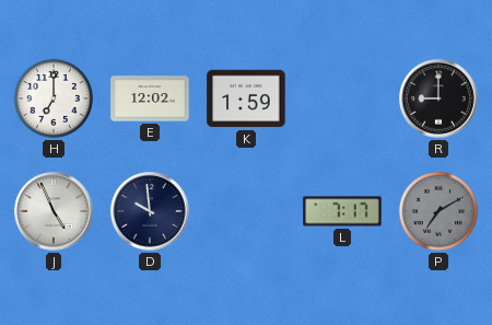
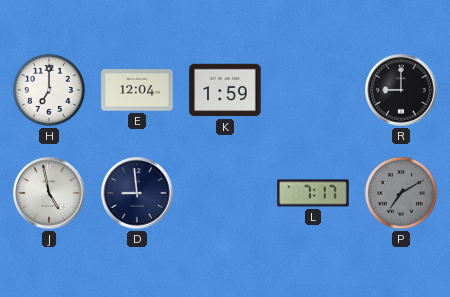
E: 12:02 -> 12:04
J: 4:56 -> 4:58
D: 9:59 -> 8:59
